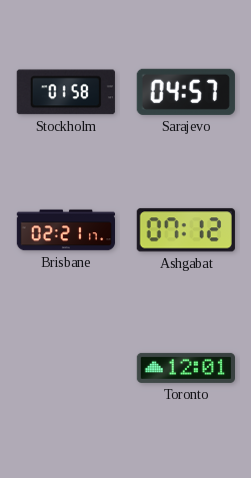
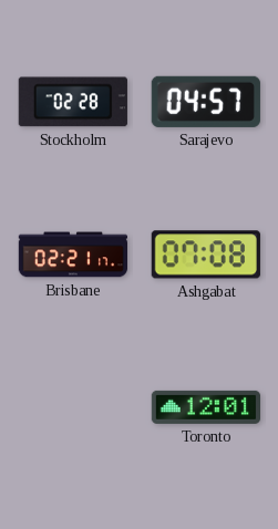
Stockholm: 01:58 -> 02:28
Ashgabat: 07:12 -> 07:08
